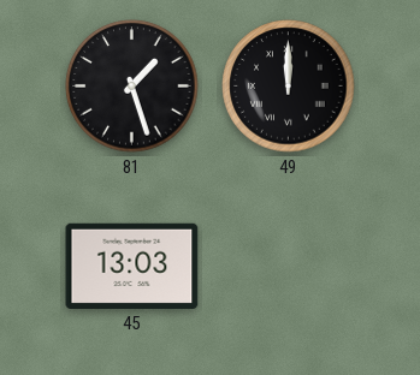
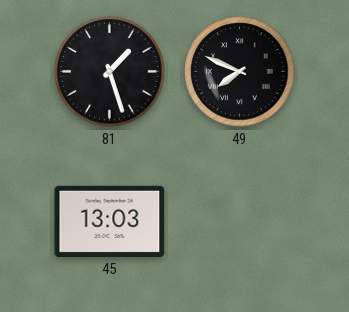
49: 12:00 -> 7:49
